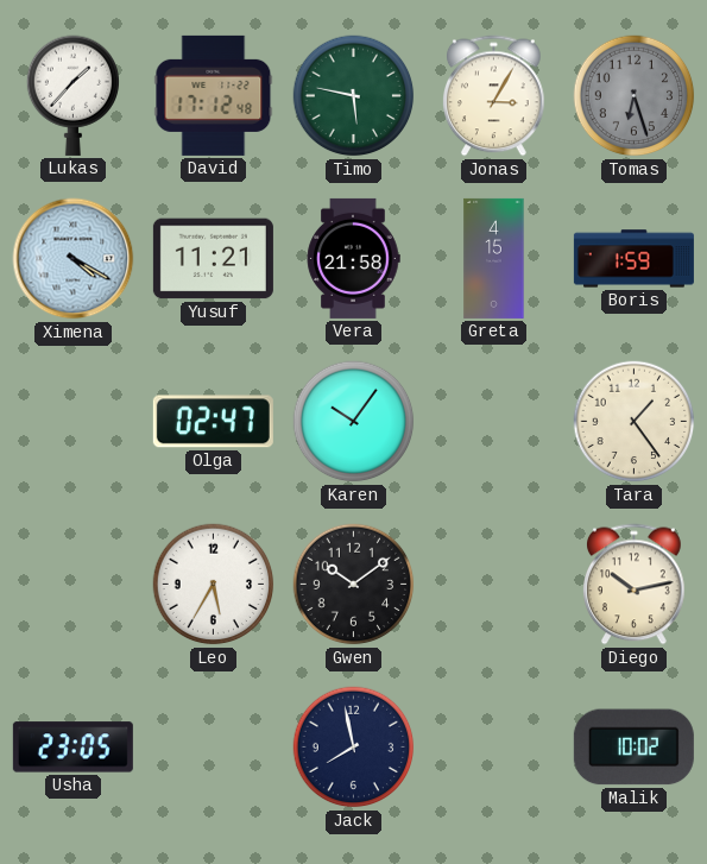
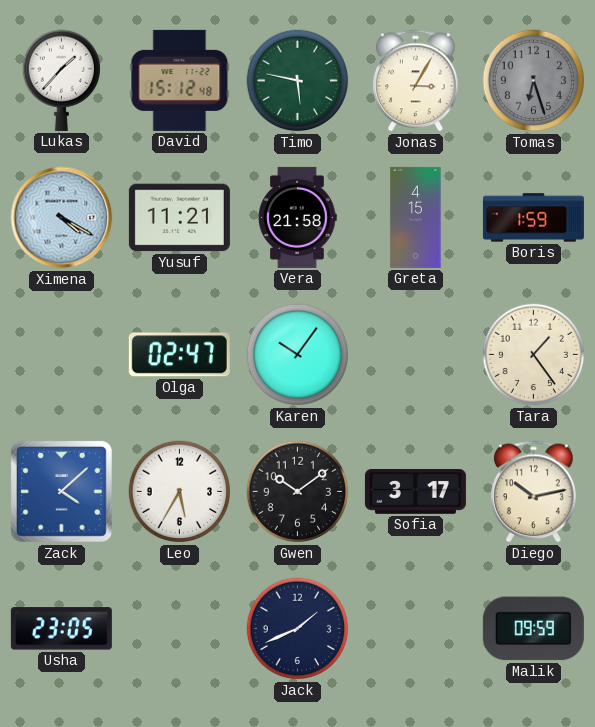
David: 17:12 -> 15:12
Zack: none -> 4:08
Sofia: none -> 3:17
Jack: 7:58 -> 1:41
Malik: 10:02 -> 09:59
